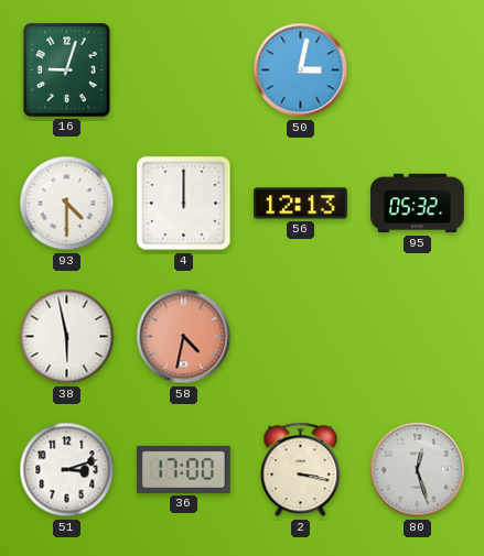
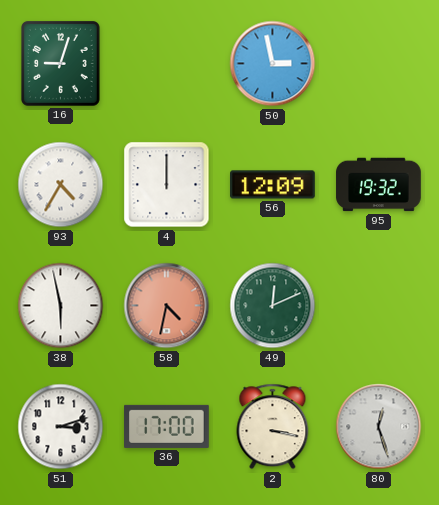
50: 3:02 -> 2:58
93: 4:30 -> 4:35
56: 12:13 -> 12:09
95: 05:32 -> 19:32
49: none -> 12:11
